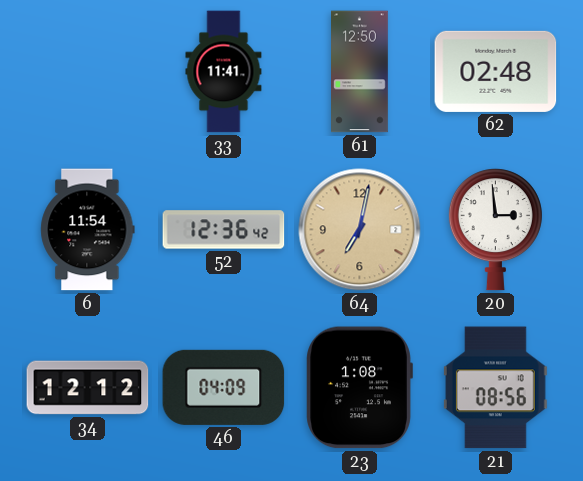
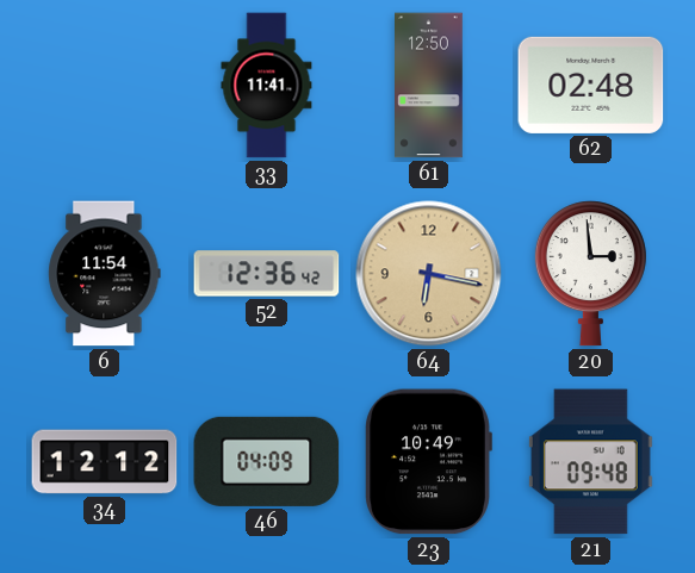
64: 7:02 -> 6:17
23: 1:08 -> 10:49
21: 08:56 -> 09:48
